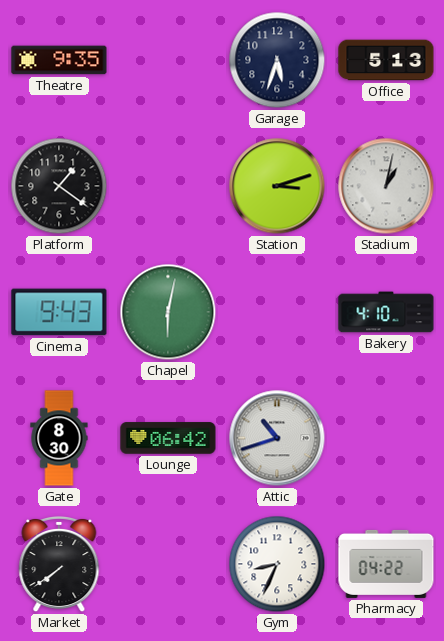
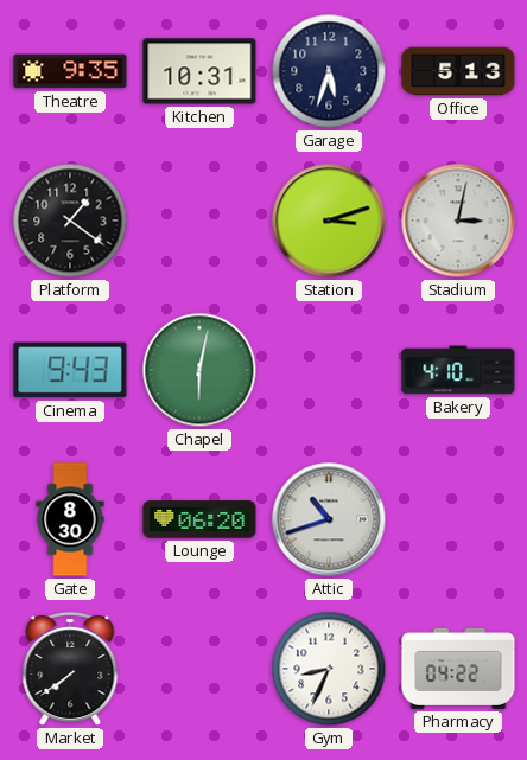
Kitchen: none -> 10:31
Stadium: 1:02 -> 3:02
Lounge: 06:42 -> 06:20
